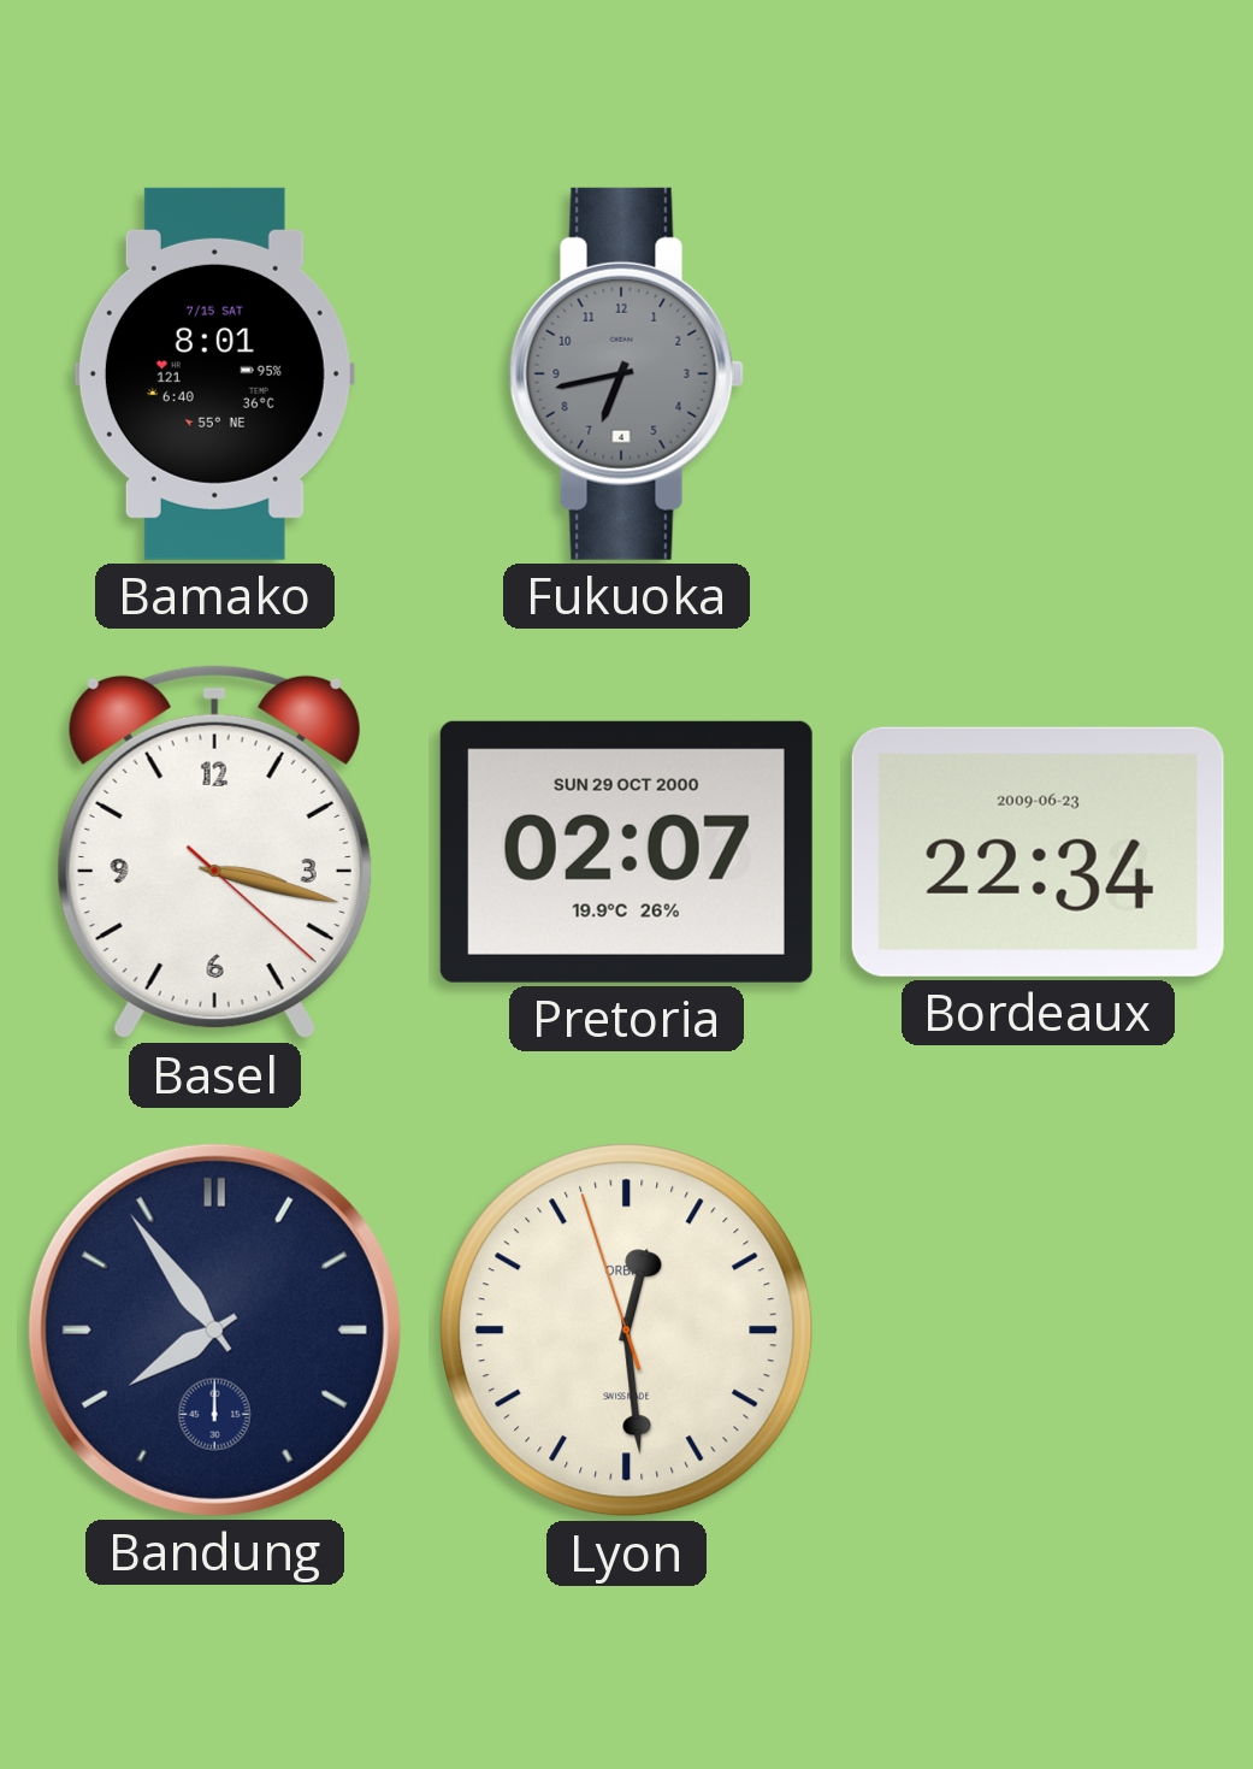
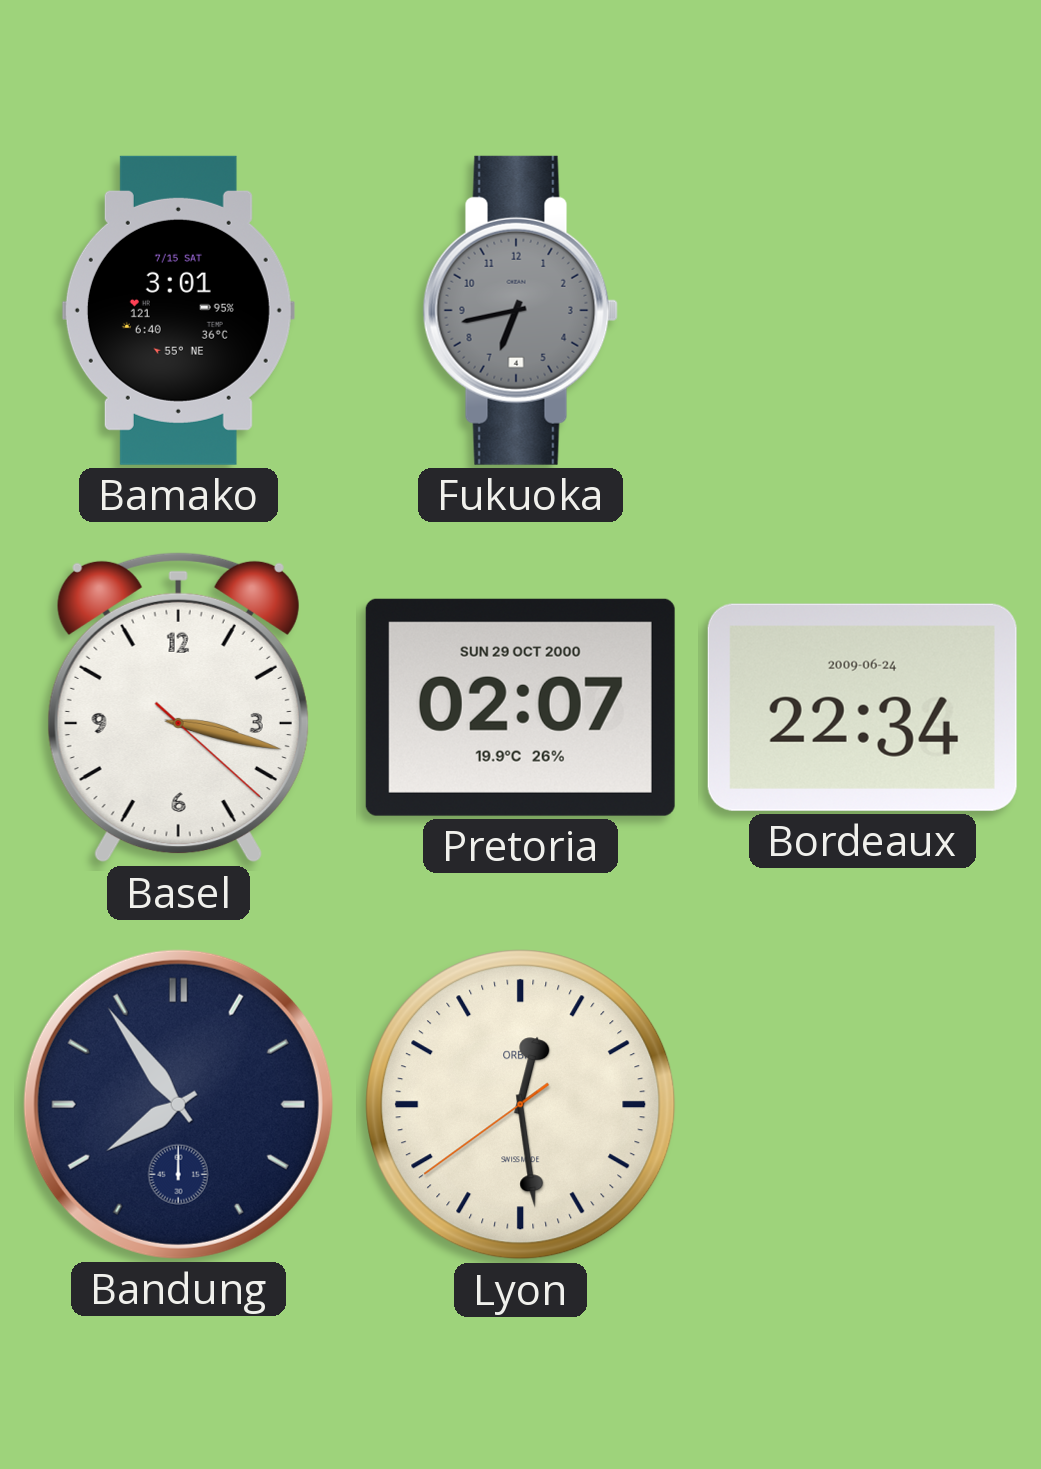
Bamako: 8:01 -> 3:01
Bordeaux date: 2009-06-23 -> 2009-06-24
Lyon: 12:28:57 -> 12:28:39
